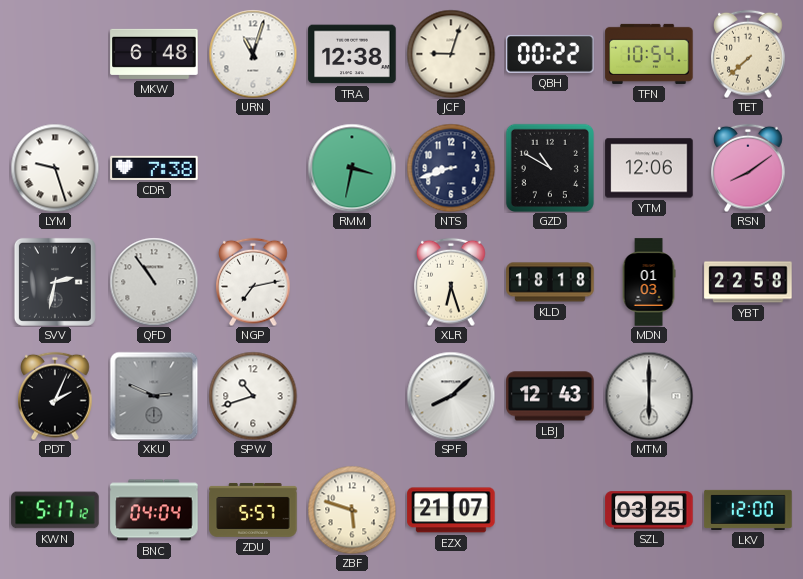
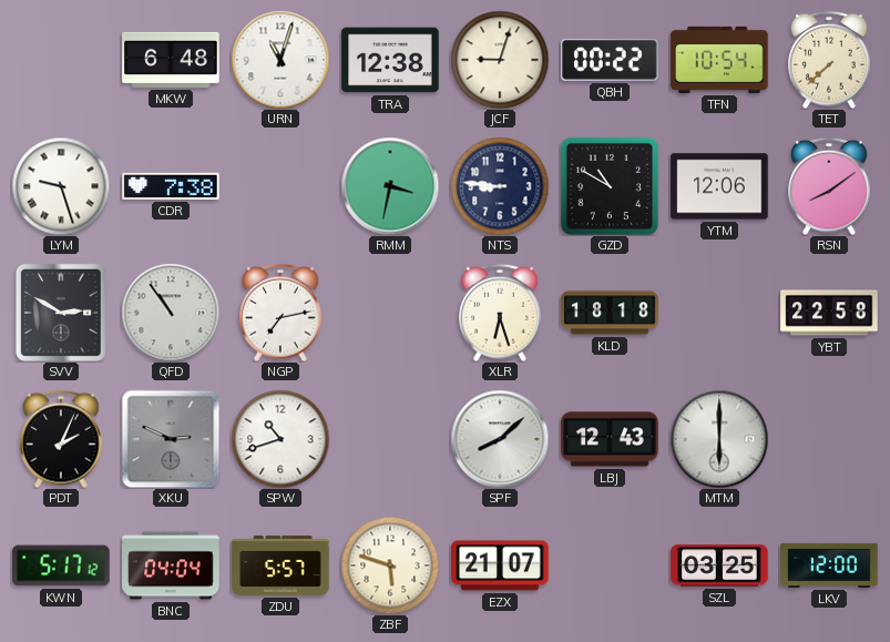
NTS: 8:42 -> 8:46
SVV: 2:32 -> 2:50
MDN: 01:03 -> none
